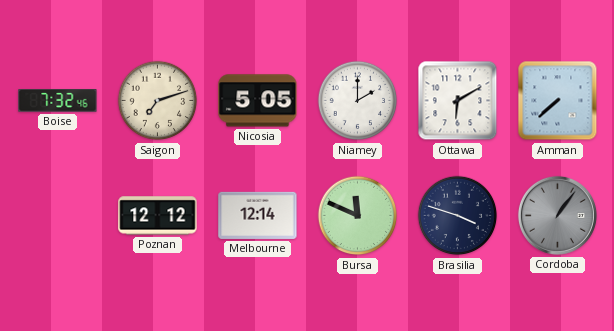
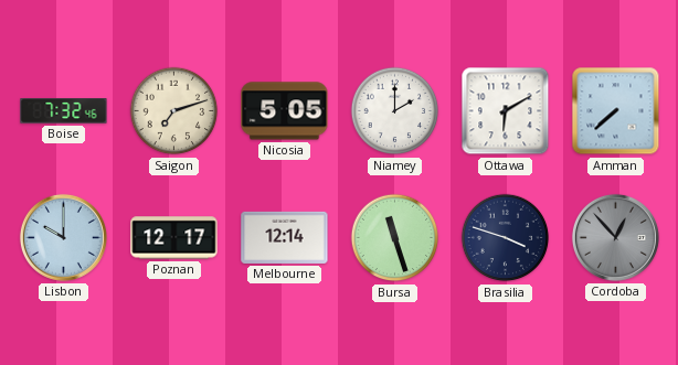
Lisbon: none -> 10:00
Poznan: 12:12 -> 12:17
Bursa: 11:49 -> 11:27
Cordoba: 1:06 -> 12:53
